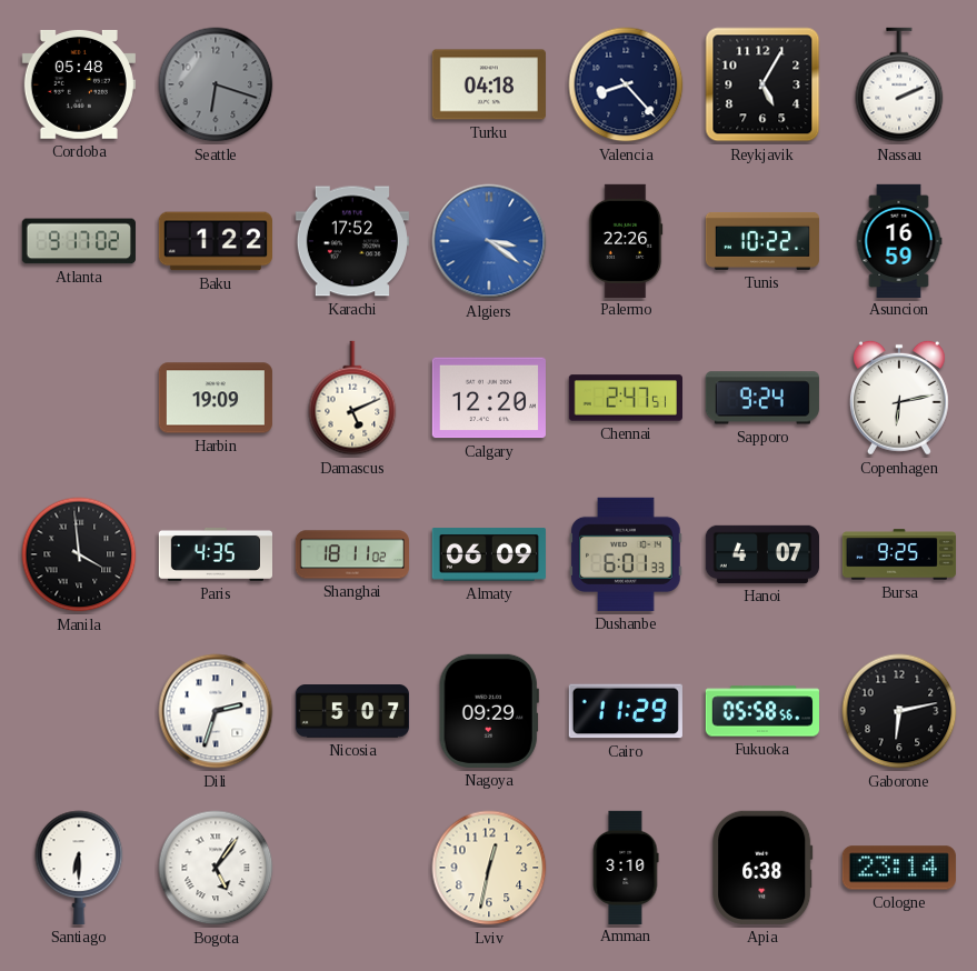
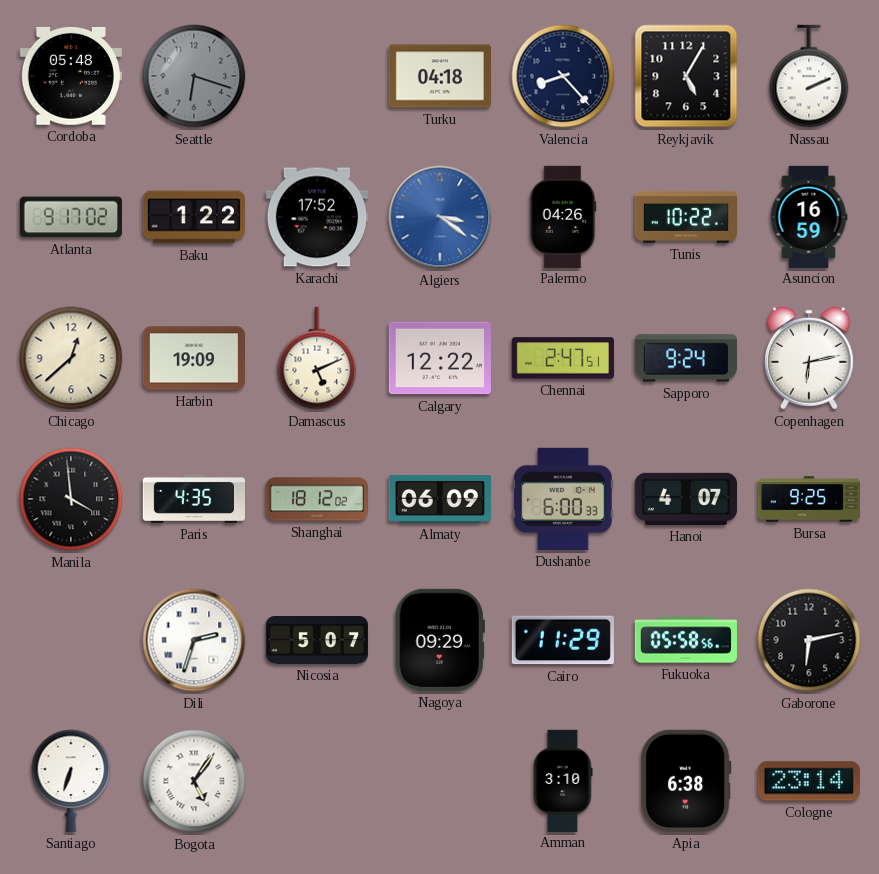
Palermo: 22:26 -> 04:26
Chicago: none -> 12:38
Calgary: 12:20 -> 12:22
Shanghai: 18:11 -> 18:12
Dushanbe: 6:01 -> 6:00
Santiago: 6:30 -> 6:33
Lviv: 12:32 -> none
